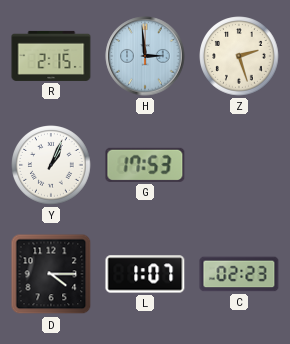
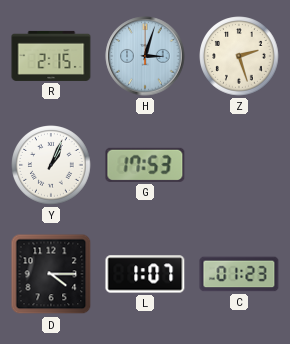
H: 2:59 -> 3:03
C: 02:23 -> 01:23
